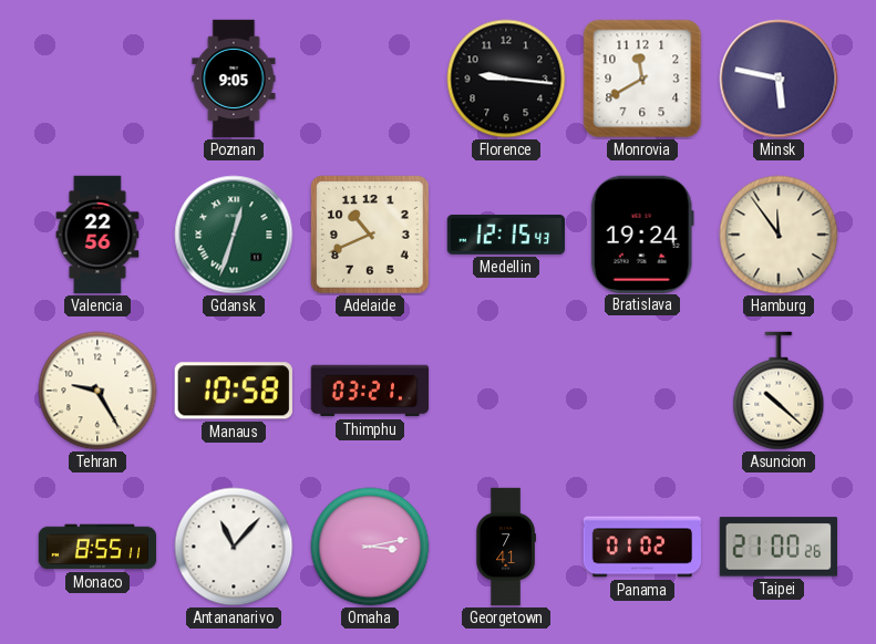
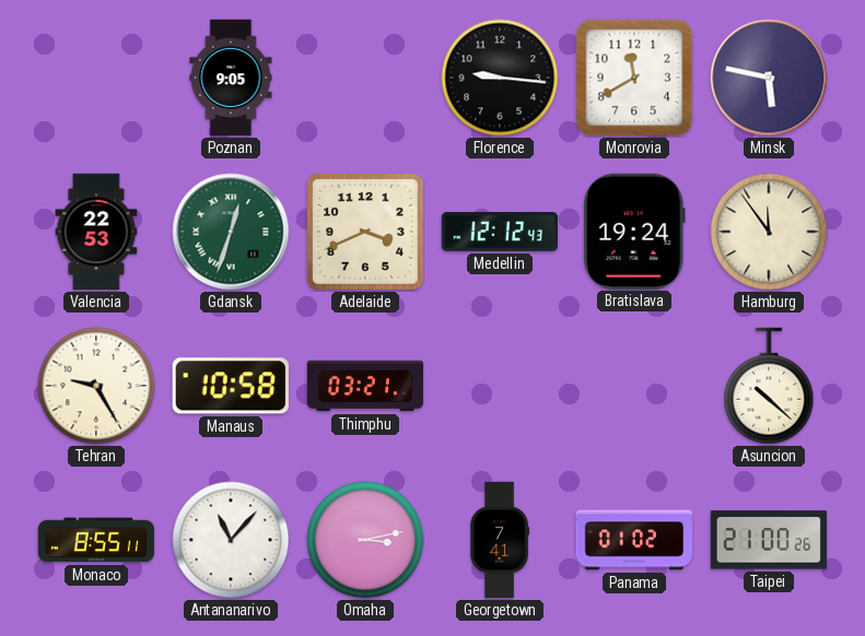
Valencia: 22:56 -> 22:53
Adelaide: 10:41 -> 3:41
Medellin: 12:15 -> 12:12
